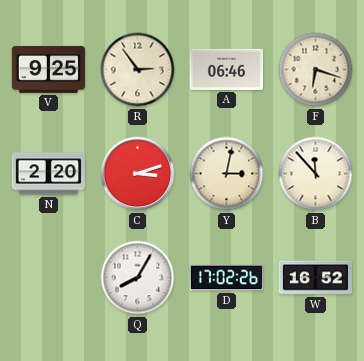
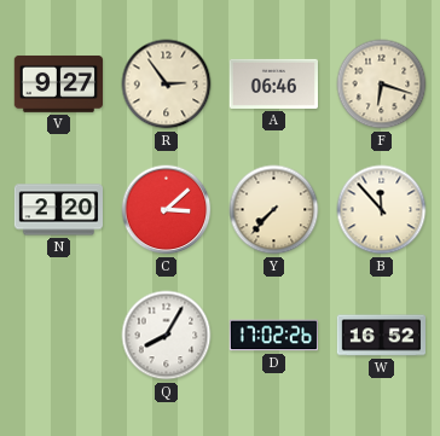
V: 9:25 -> 9:27
C: 3:12 -> 3:08
Y: 3:02 -> 7:37
